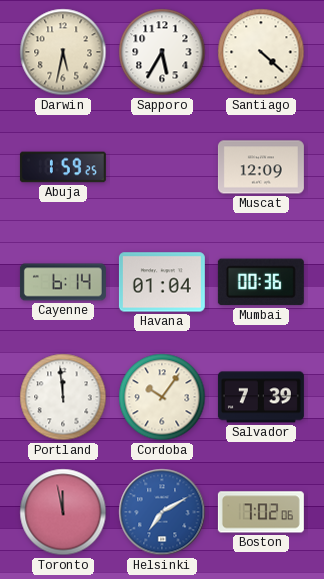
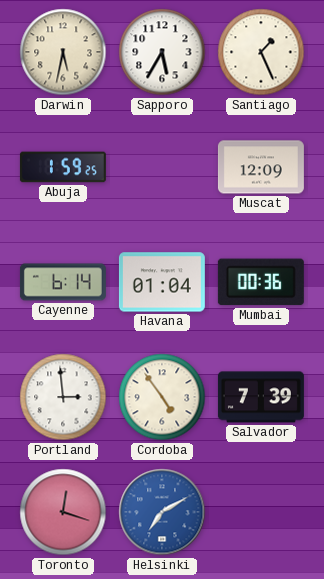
Santiago: 4:22 -> 1:26
Portland: 11:59 -> 2:59
Cordoba: 10:06 -> 4:54
Toronto: 11:58 -> 12:18
Boston: 7:02 -> none
